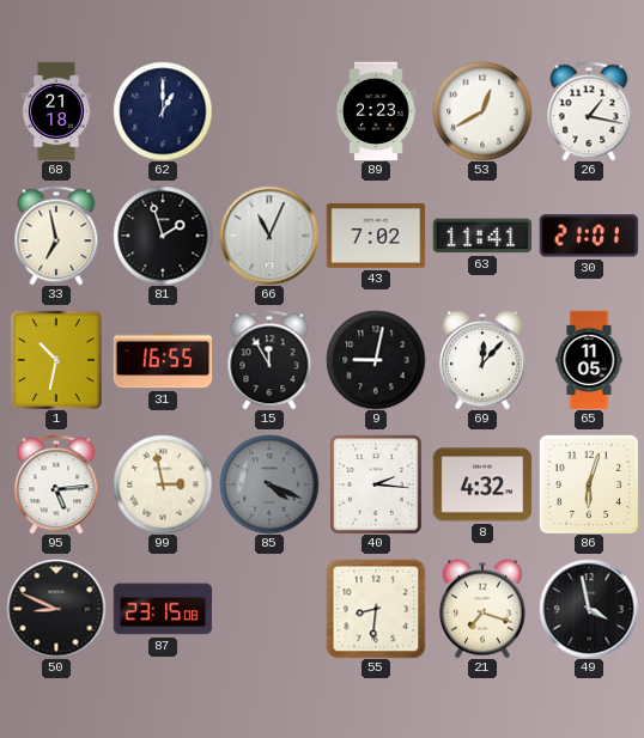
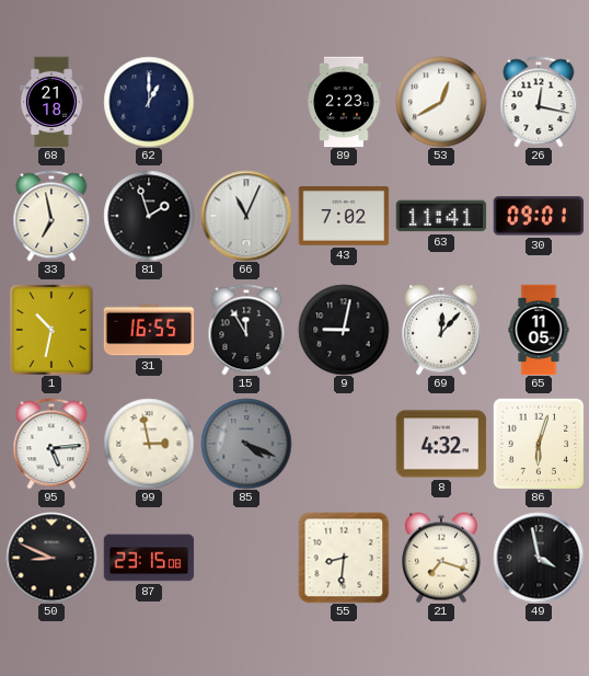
26: 1:17 -> 12:17
30: 21:01 -> 09:01
40: 2:16 -> none
